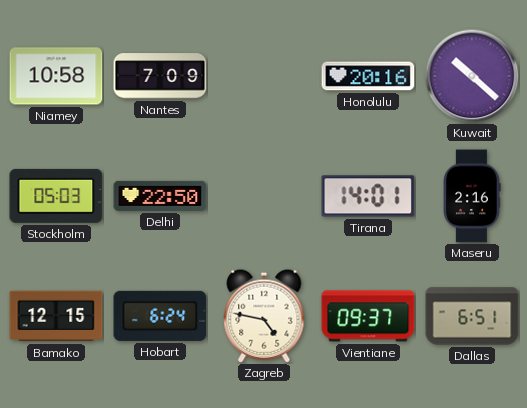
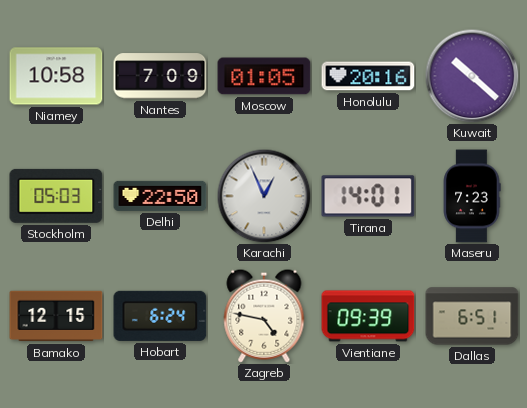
Moscow: none -> 01:05
Karachi: none -> 12:56
Maseru: 2:16 -> 7:23
Vientiane: 09:37 -> 09:39
